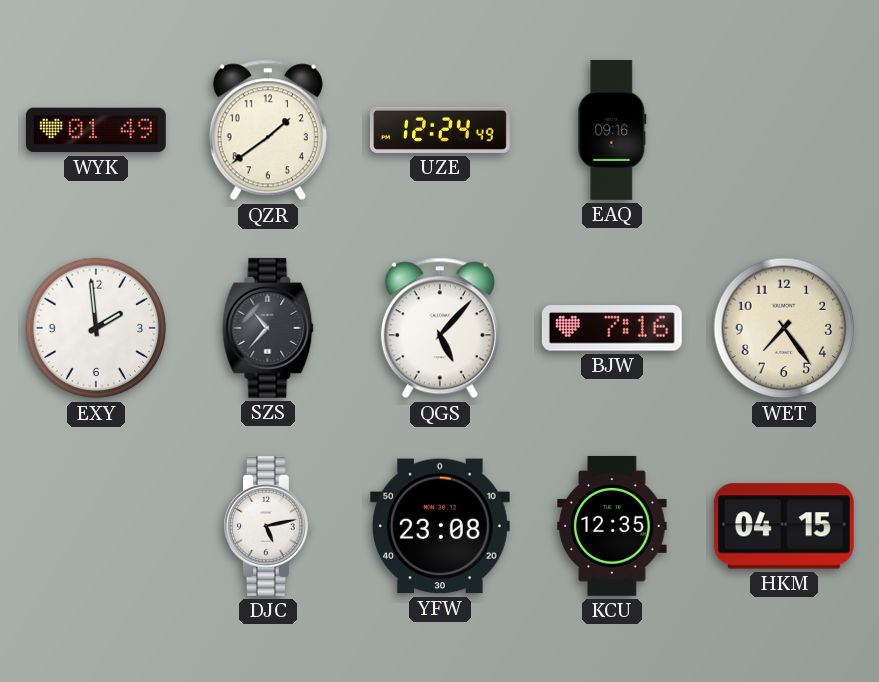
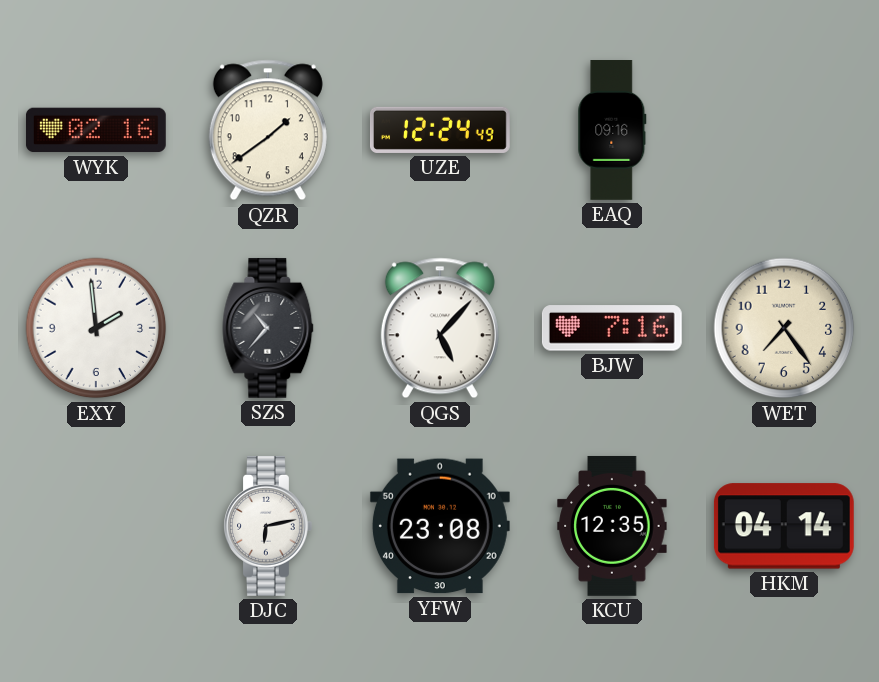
WYK: 01:49 -> 02:16
DJC: 5:13 -> 6:13
HKM: 04:15 -> 04:14
